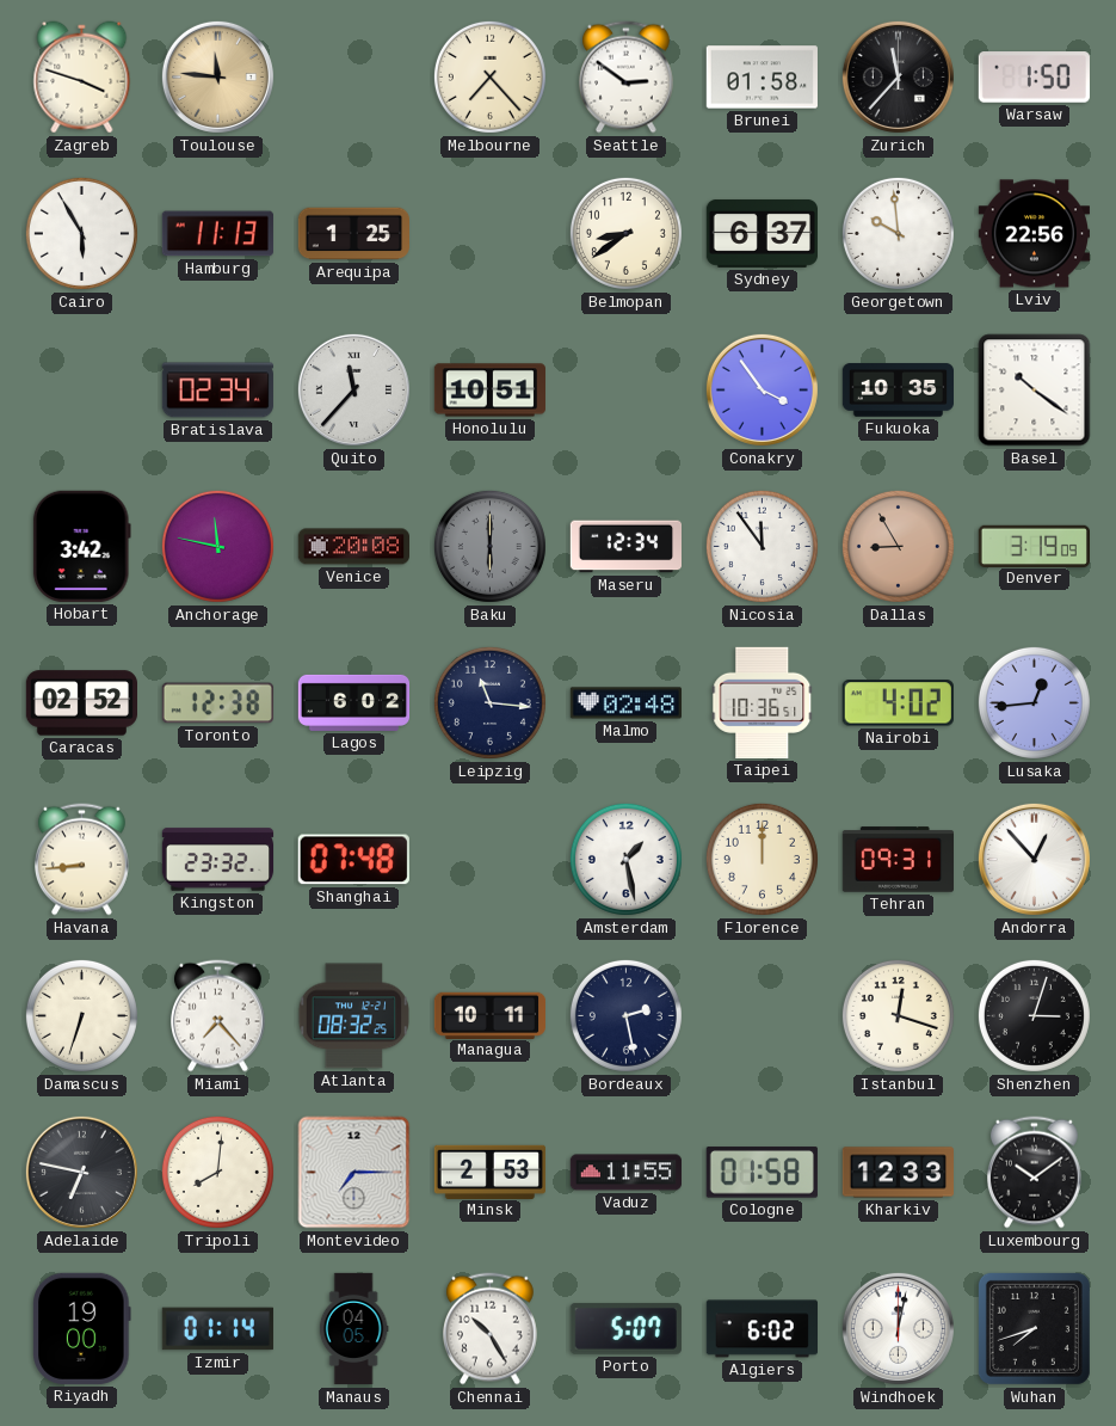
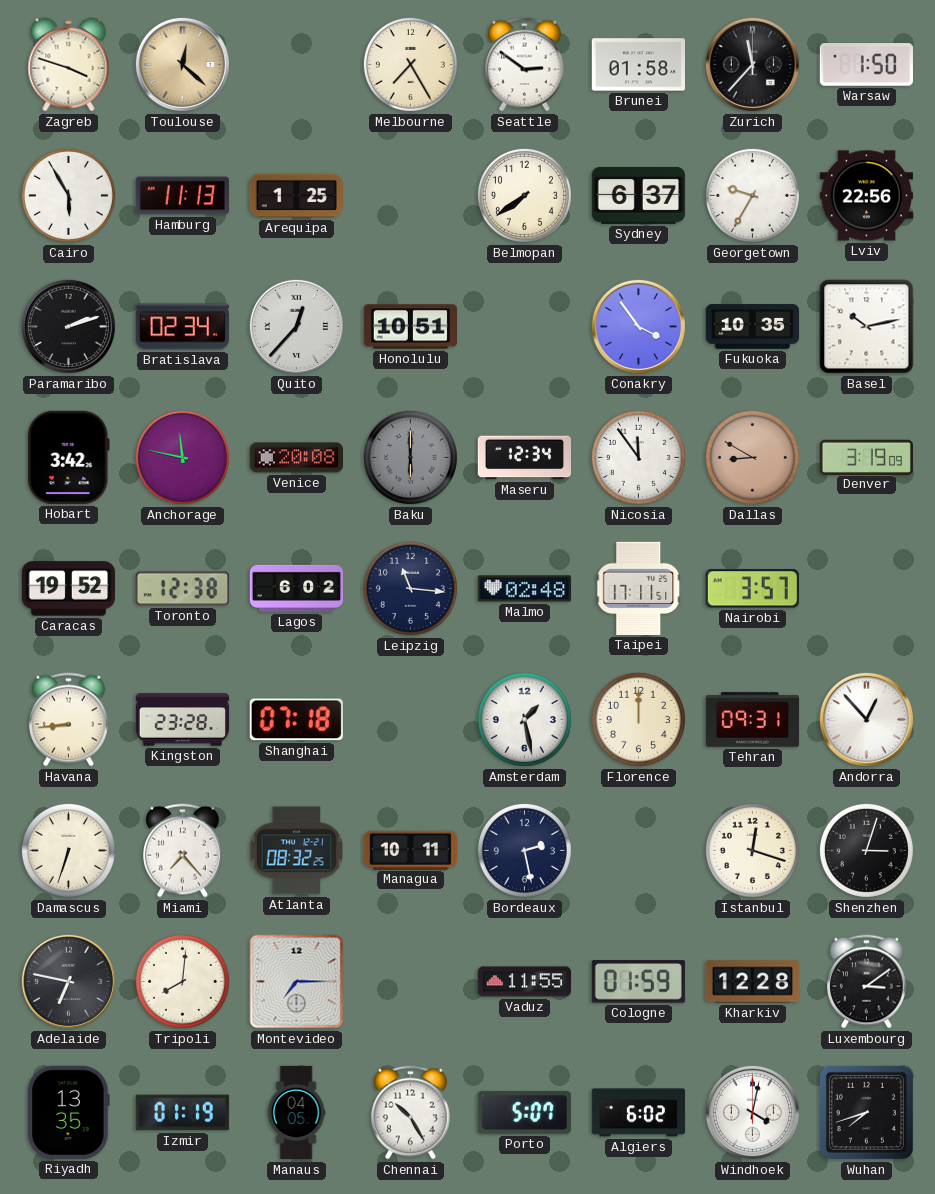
Toulouse: 11:46 -> 12:22
Melbourne: 7:23 -> 7:25
Belmopan: 8:39 -> 7:39
Georgetown: 9:59 -> 9:35
Paramaribo: none -> 2:12
Quito: 11:37 -> 12:37
Basel: 10:21 -> 10:13
Dallas: 8:55 -> 8:50
Caracas: 02:52 -> 19:52
Taipei: 10:36 -> 17:11
Nairobi: 4:02 -> 3:57
Lusaka: 12:44 -> none
Kingston: 23:32 -> 23:28
Shanghai: 07:48 -> 07:18
Minsk: 2:53 -> none
Cologne: 01:58 -> 01:59
Kharkiv: 12:33 -> 12:28
Luxembourg: 10:09 -> 3:09
Riyadh: 19:00 -> 13:35
Izmir: 01:14 -> 01:19
Windhoek: 12:02 -> 4:02
